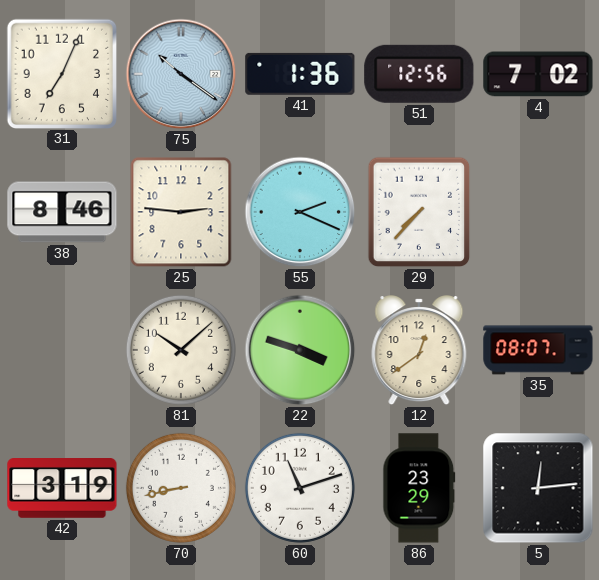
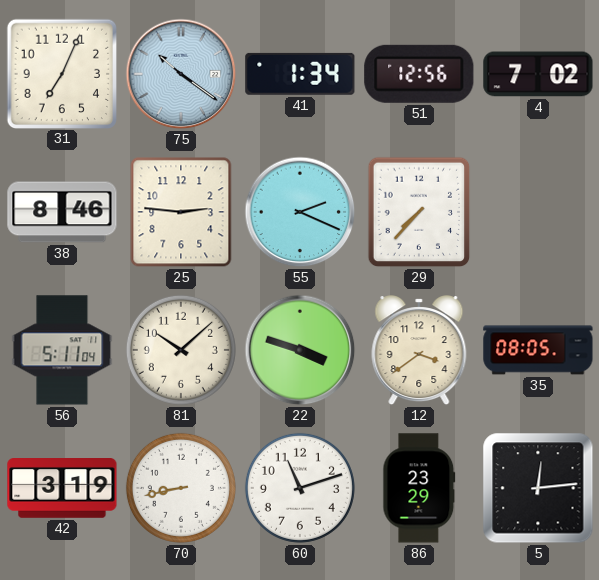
41: 1:36 -> 1:34
56: none -> 5:11
12: 12:39 -> 3:39
35: 08:07 -> 08:05
